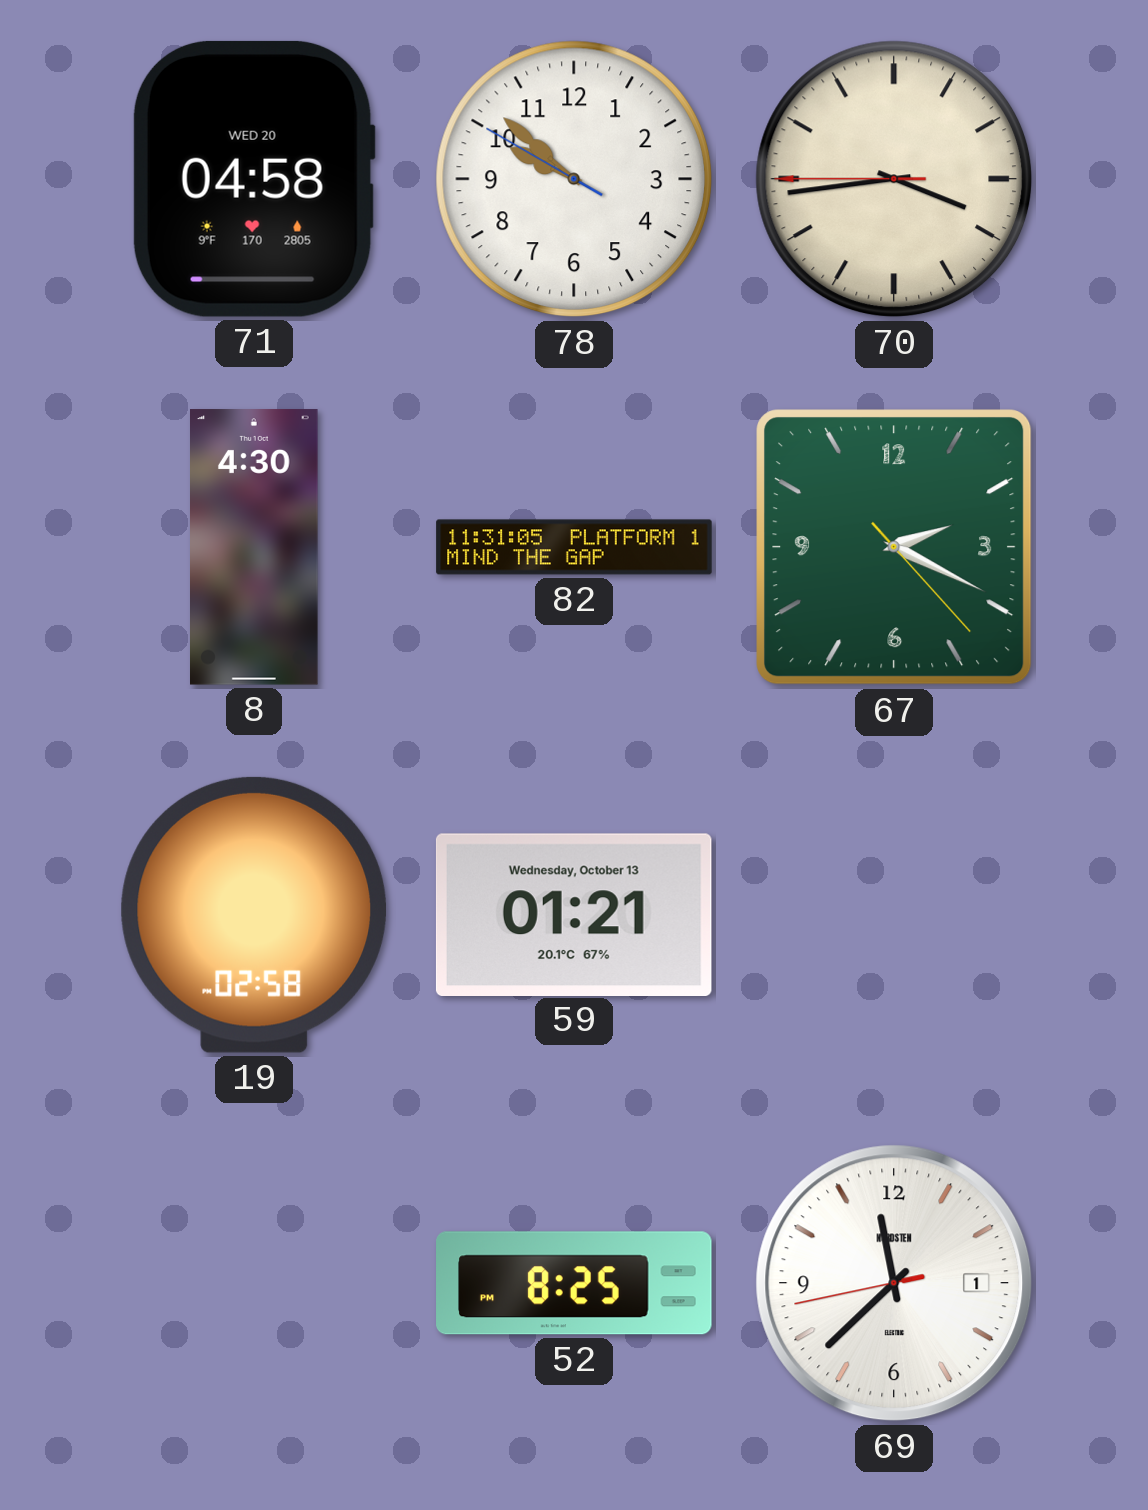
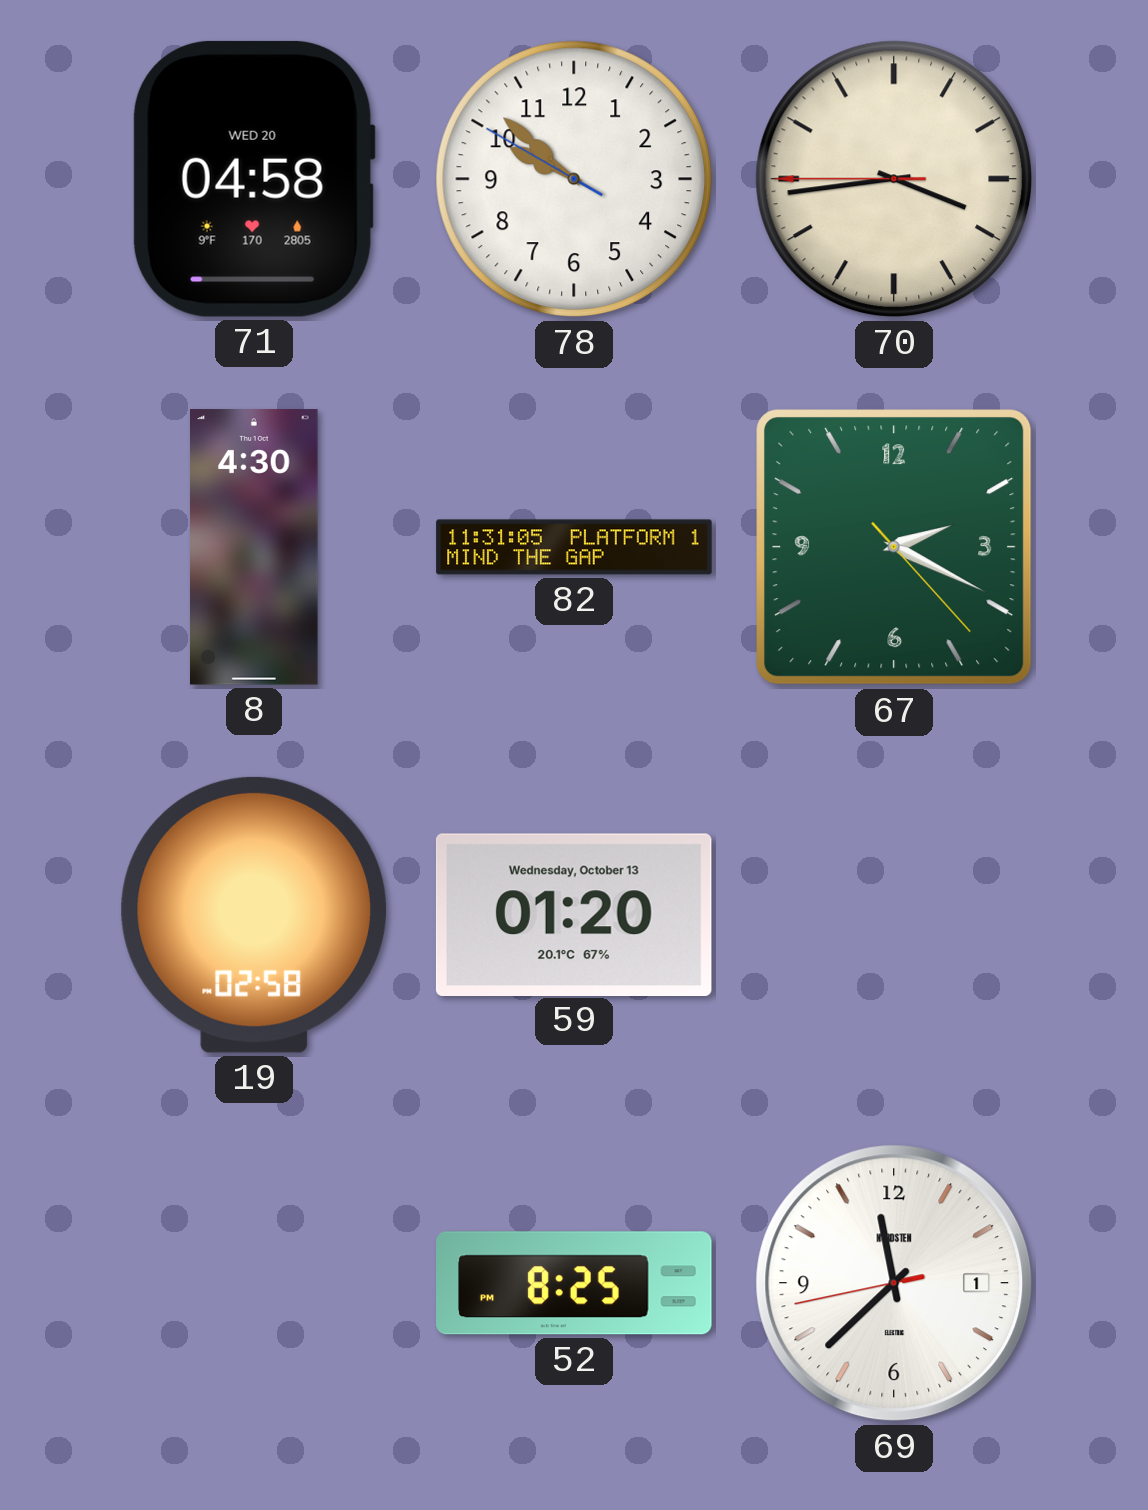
59: 01:21 -> 01:20
